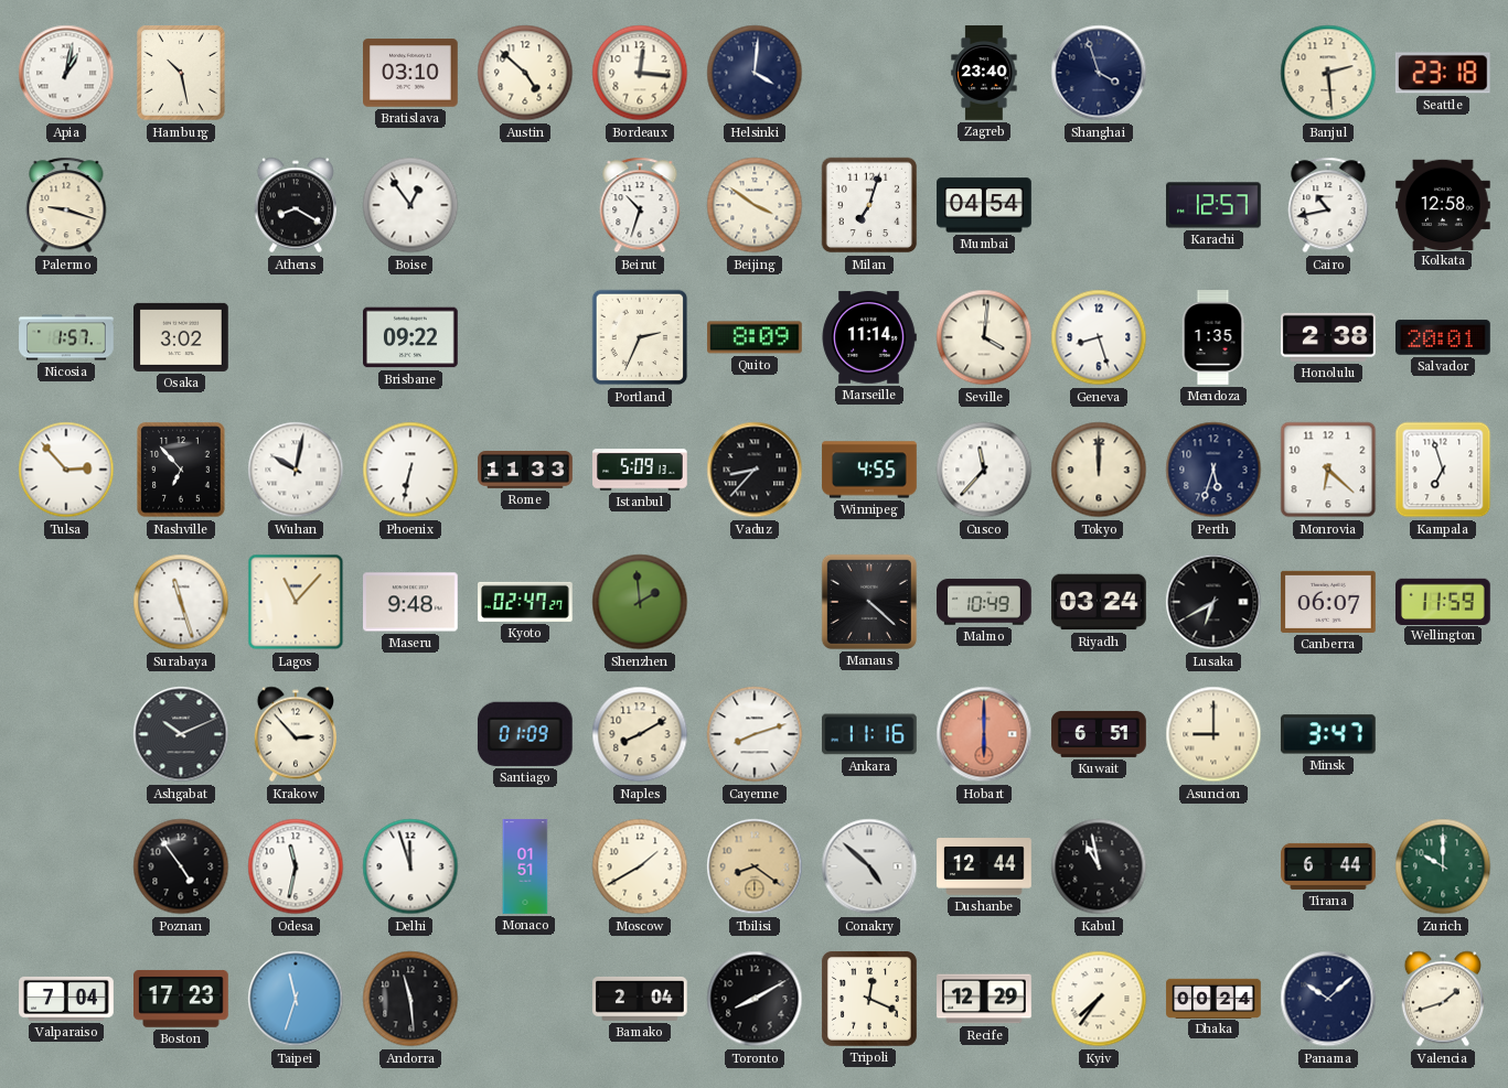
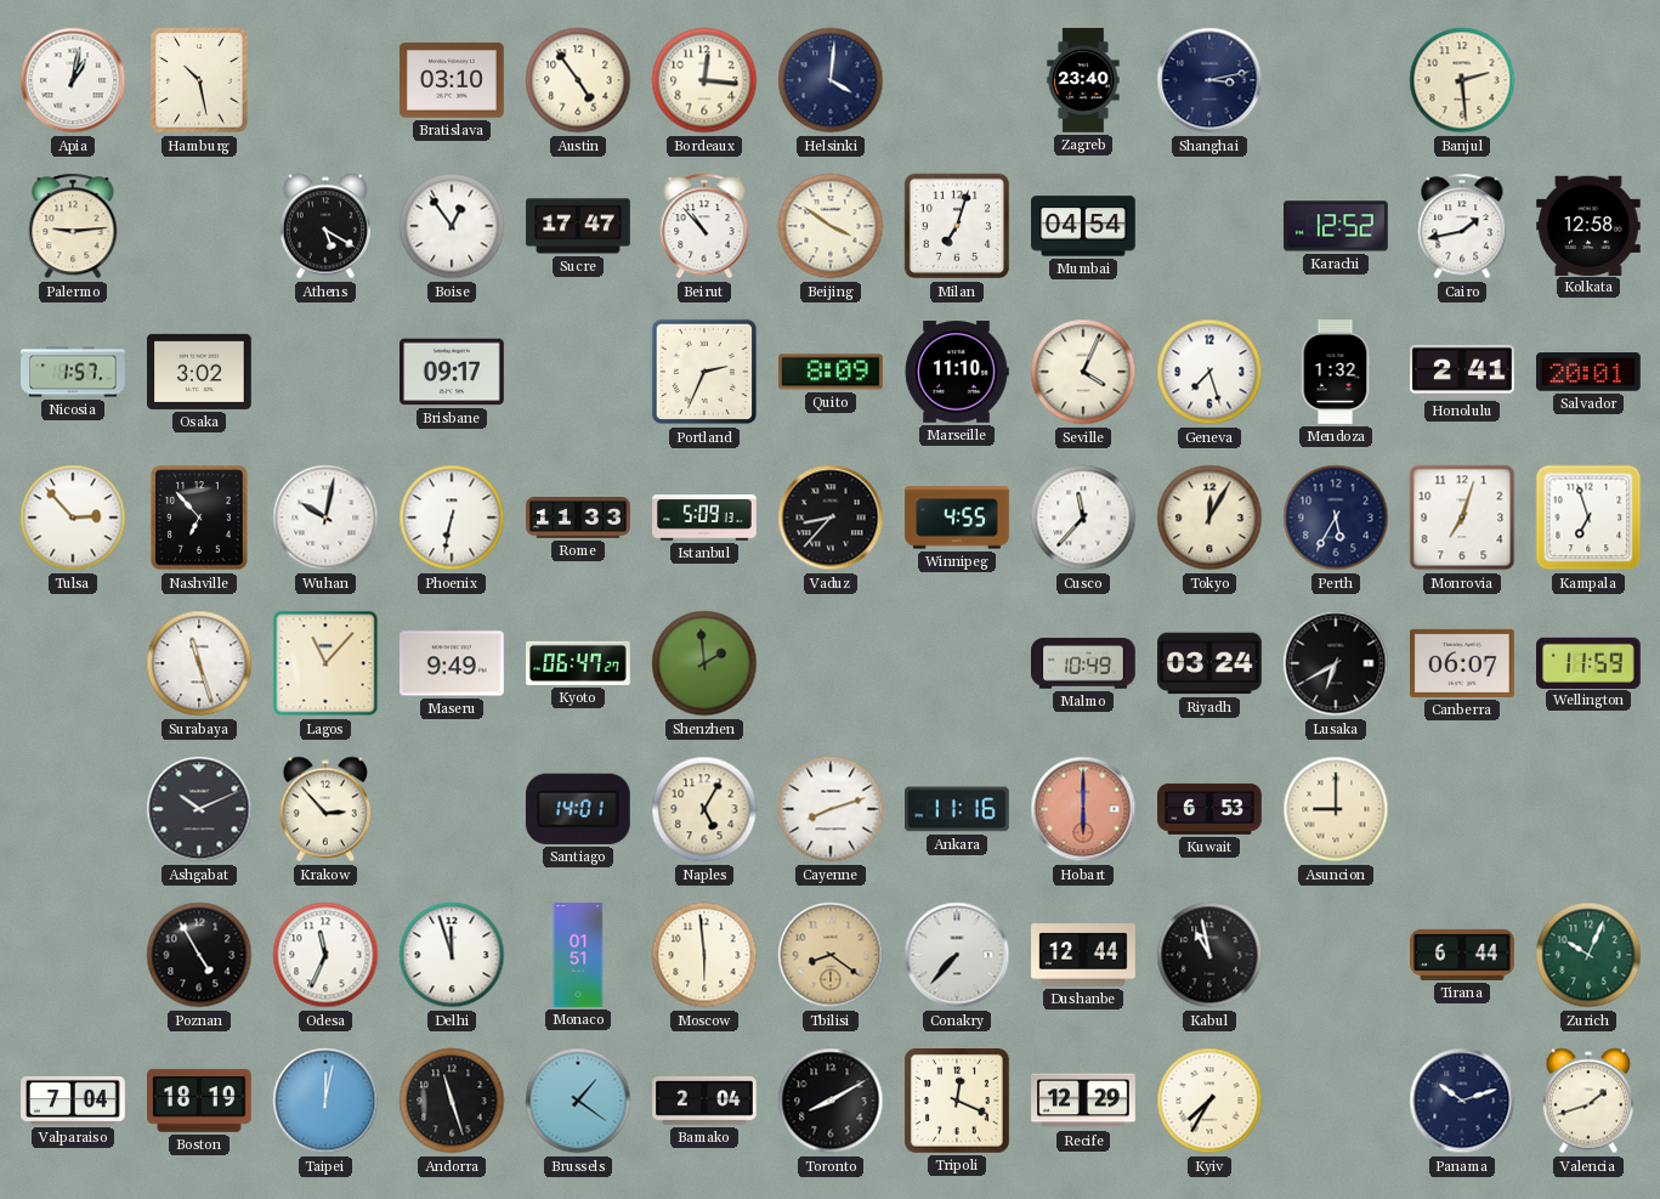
Austin: 4:52 -> 4:54
Shanghai: 3:57 -> 3:13
Seattle: 23:18 -> none
Palermo: 9:18 -> 9:14
Athens: 8:20 -> 5:20
Sucre: none -> 17:47
Beirut: 10:33 -> 10:53
Karachi: 12:57 -> 12:52
Cairo: 10:43 -> 1:43
Brisbane: 09:22 -> 09:17
Marseille: 11:14 -> 11:10
Seville: 4:01 -> 4:04
Geneva: 8:27 -> 7:27
Mendoza: 1:35 -> 1:32
Honolulu: 2:38 -> 2:41
Tokyo: 12:00 -> 12:05
Perth: 5:33 -> 5:35
Monrovia: 6:22 -> 7:03
Maseru: 9:48 -> 9:49
Kyoto: 02:47 -> 06:47
Manaus: 4:22 -> none
Santiago: 01:09 -> 14:01
Naples: 8:10 -> 5:05
Kuwait: 6:51 -> 6:53
Minsk: 3:47 -> none
Poznan: 4:54 -> 4:55
Odesa: 11:32 -> 11:34
Moscow: 1:40 -> 5:59
Conakry: 4:52 -> 7:37
Zurich: 10:00 -> 10:04
Boston: 17:23 -> 18:19
Taipei: 11:33 -> 12:02
Andorra: 11:29 -> 11:27
Brussels: none -> 1:21
Kyiv: 7:36 -> 7:35
Dhaka: 00:24 -> none
Panama: 10:08 -> 10:12
